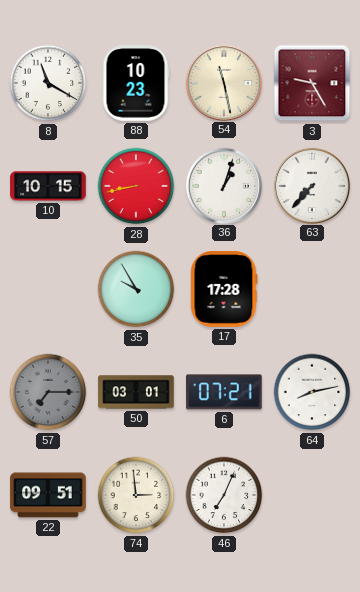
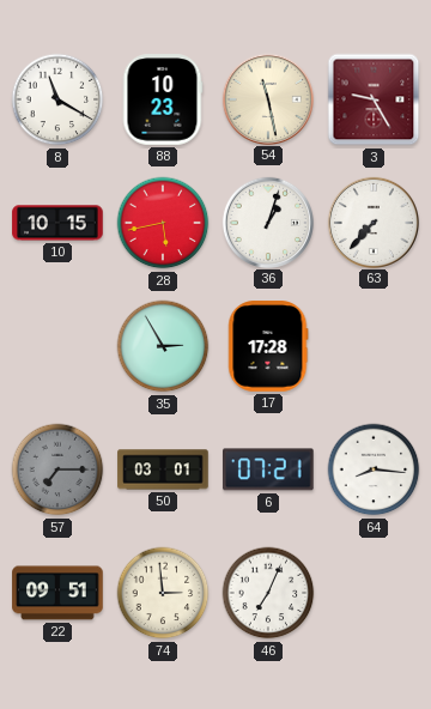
28: 8:43 -> 5:43
35: 9:55 -> 2:55
64: 8:13 -> 8:16
